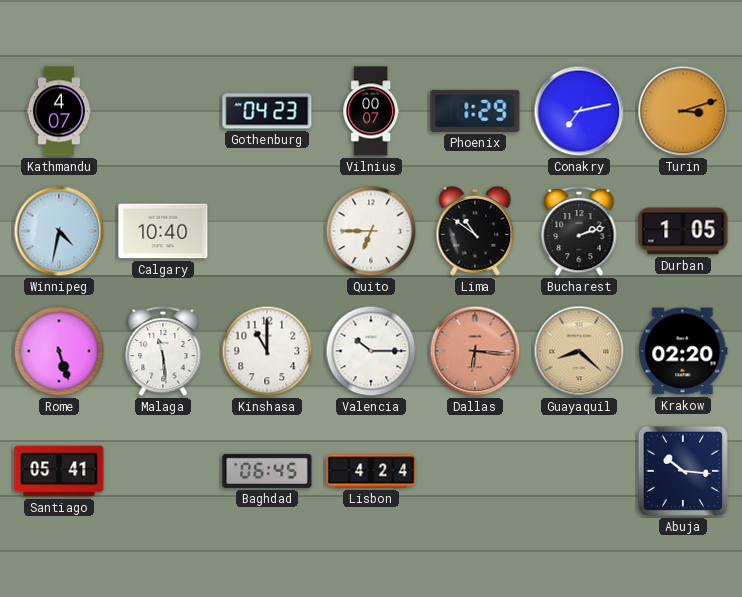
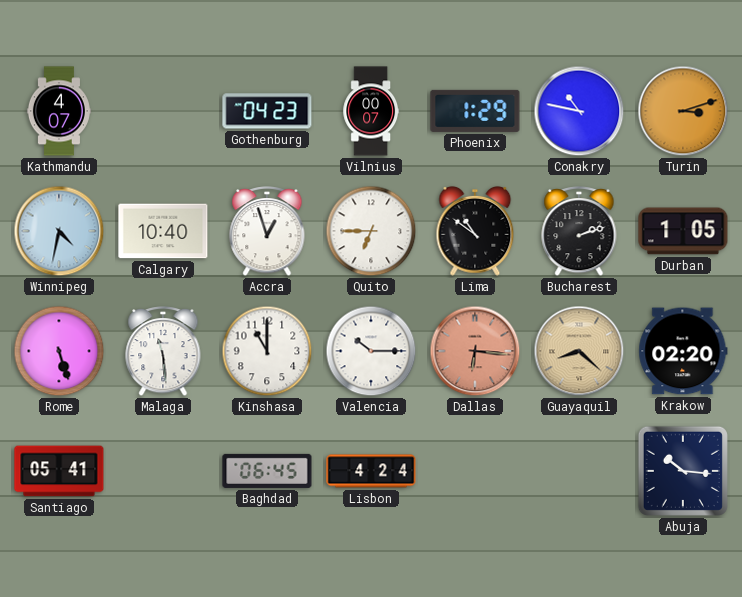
Conakry: 7:13 -> 10:47
Accra: none -> 12:57
